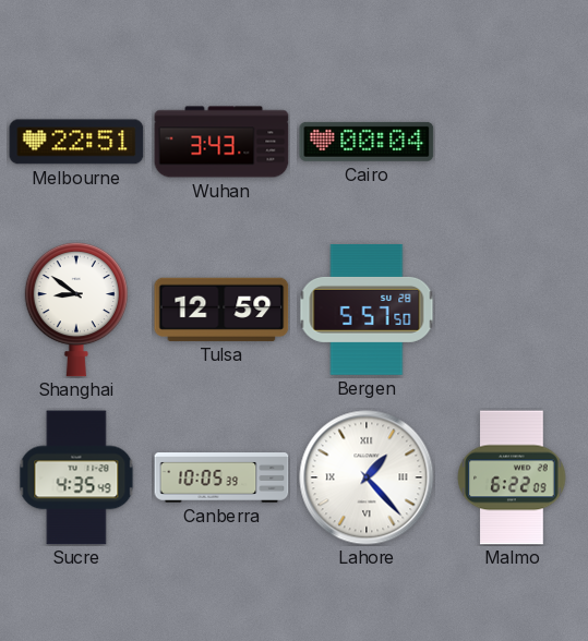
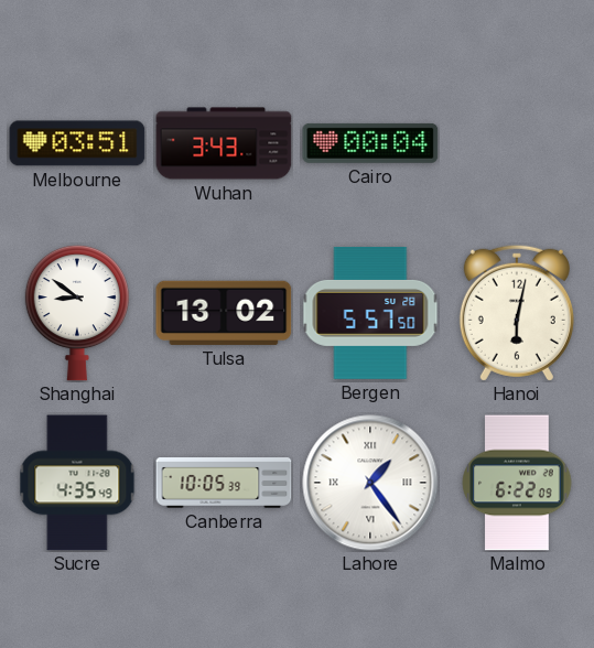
Melbourne: 22:51 -> 03:51
Tulsa: 12:59 -> 13:02
Hanoi: none -> 6:02
Lahore: 1:23 -> 1:24
